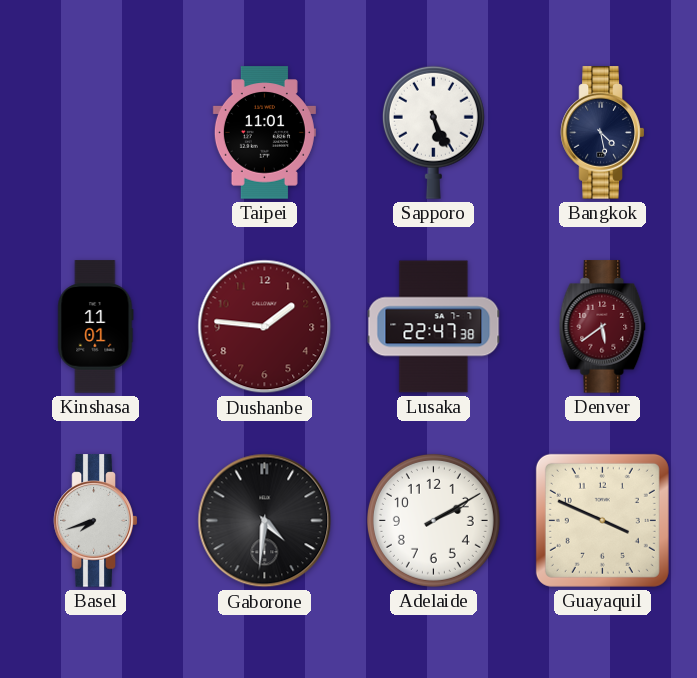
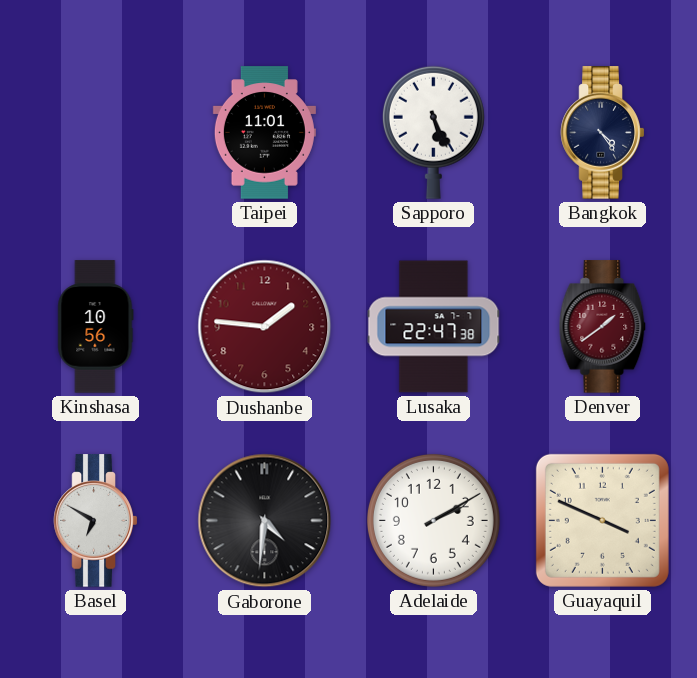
Bangkok: 4:28 -> 4:24
Kinshasa: 11:01 -> 10:56
Denver: 5:39 -> 1:39
Basel: 7:42 -> 6:50
